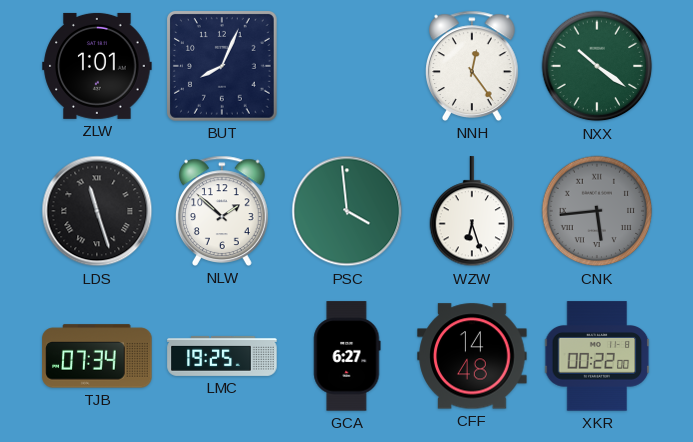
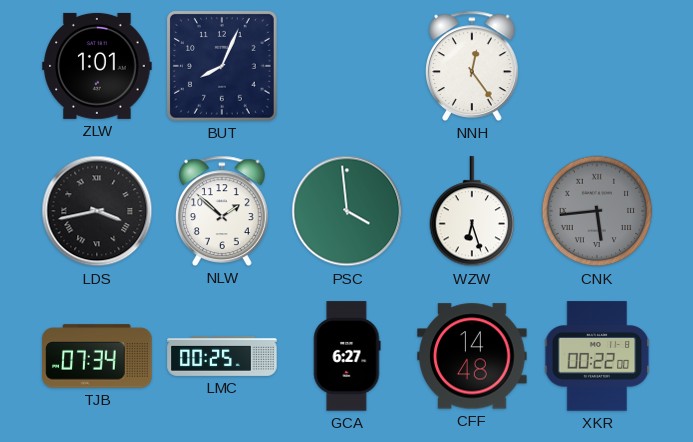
NXX: 10:21 -> none
LDS: 11:27 -> 3:43
LMC: 19:25 -> 00:25
